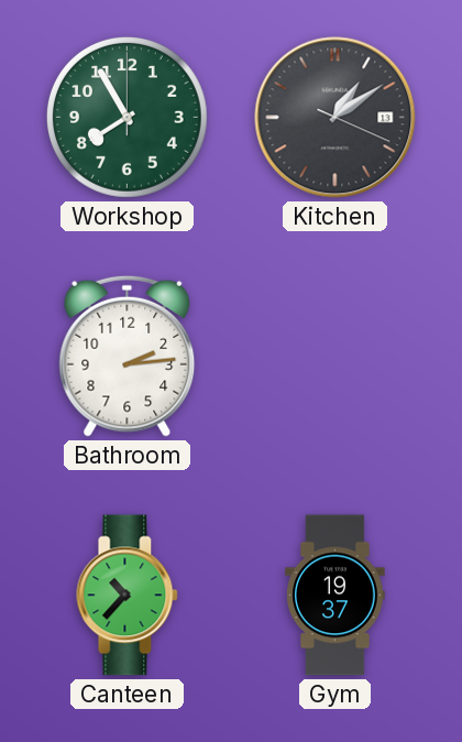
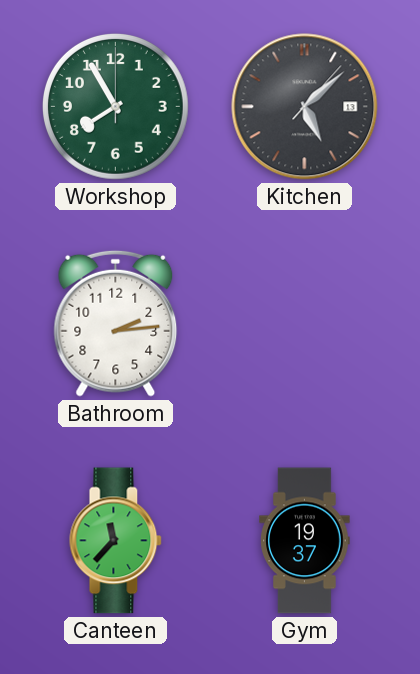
Kitchen: 1:09 -> 5:08
Canteen: 10:37 -> 11:37
